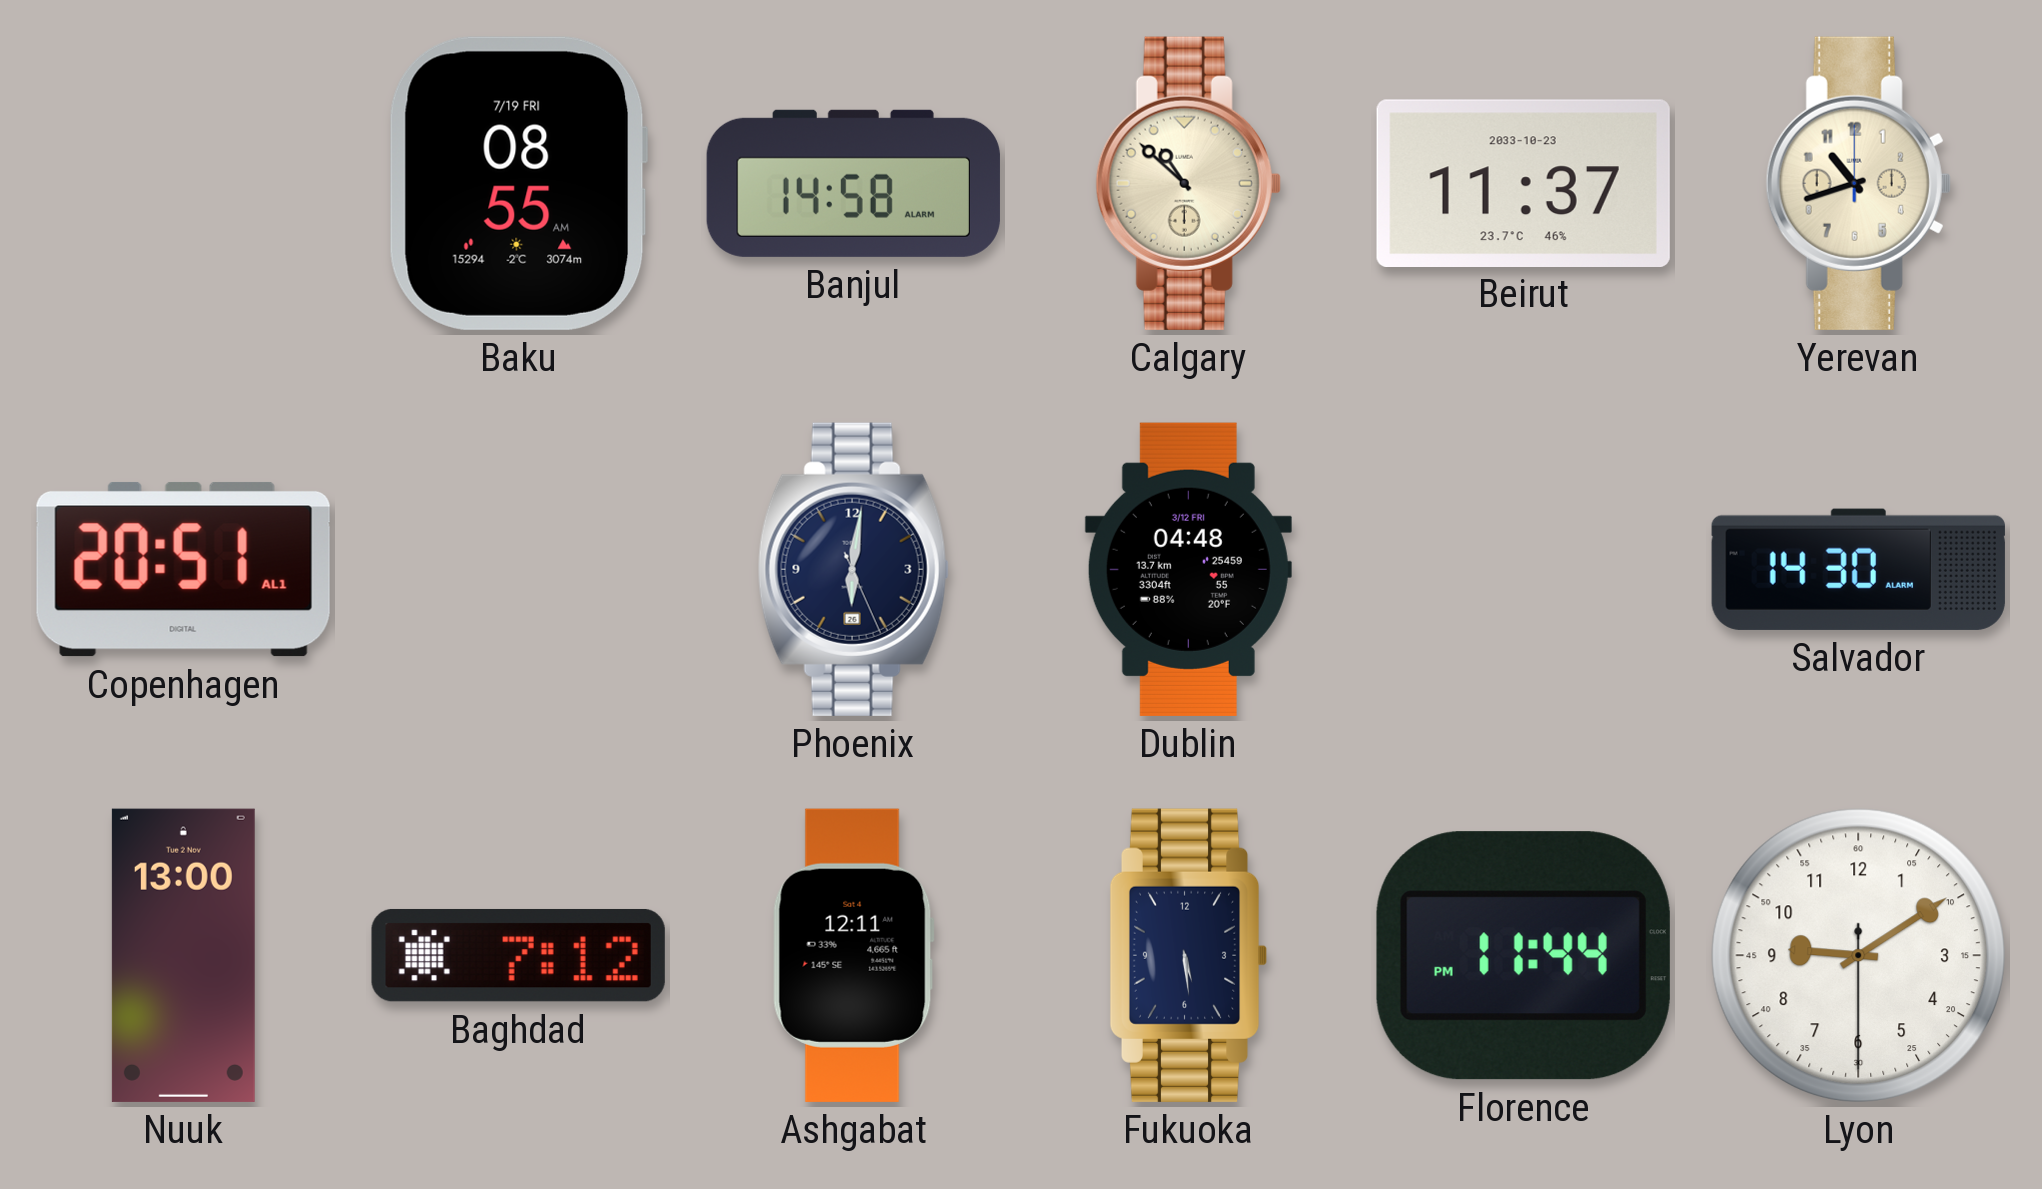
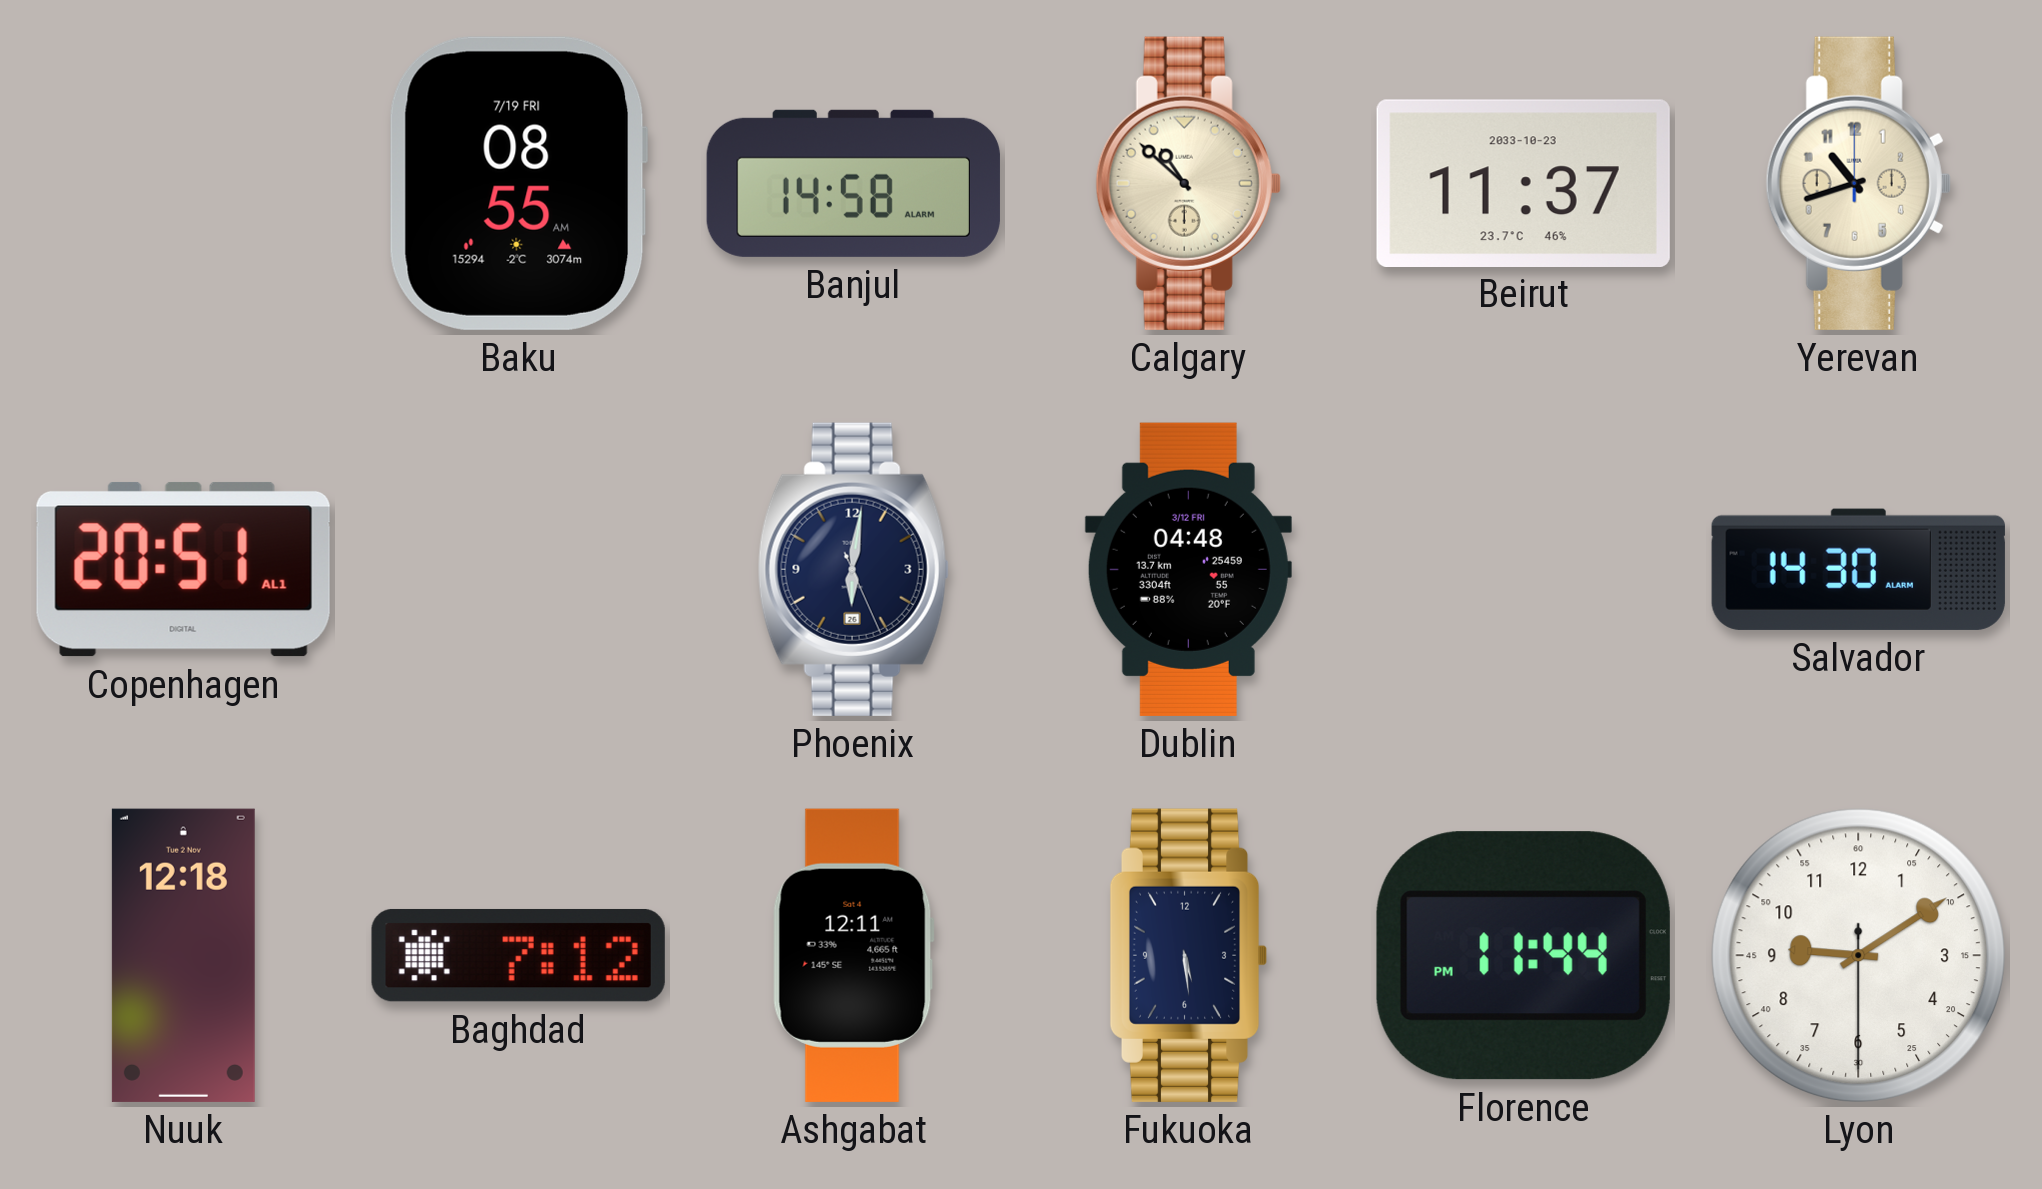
Nuuk: 13:00 -> 12:18
